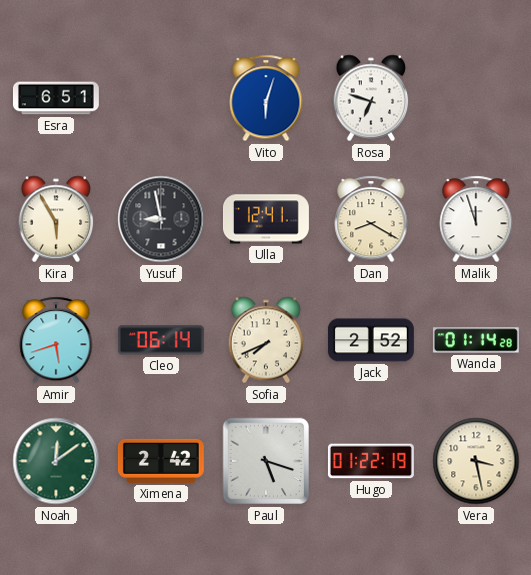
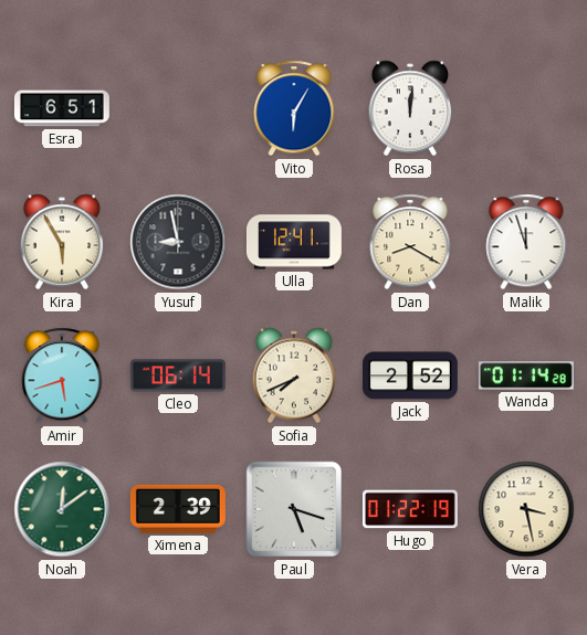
Vito: 6:03 -> 6:05
Rosa: 6:48 -> 12:01
Ximena: 2:42 -> 2:39
